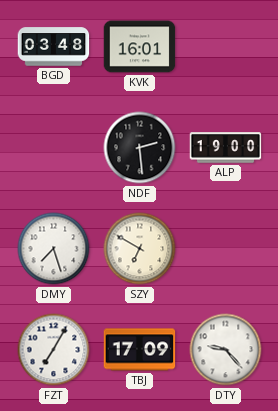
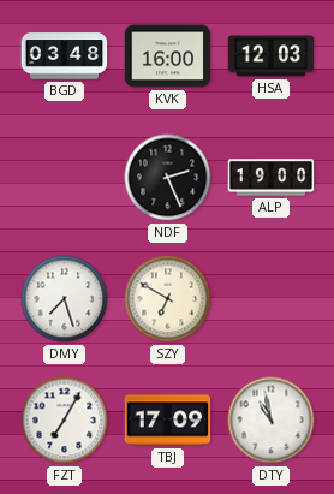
KVK: 16:01 -> 16:00
HSA: none -> 12:03
NDF: 2:29 -> 2:26
DTY: 9:23 -> 10:58
